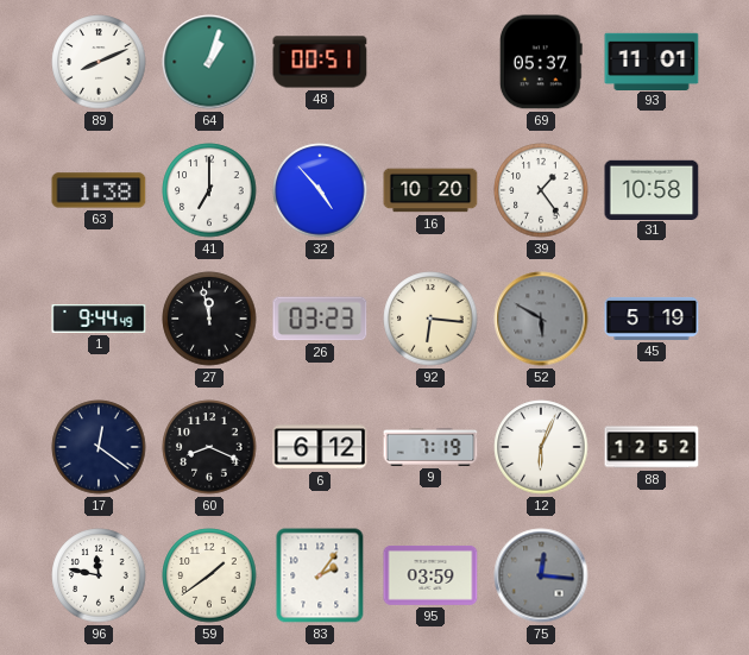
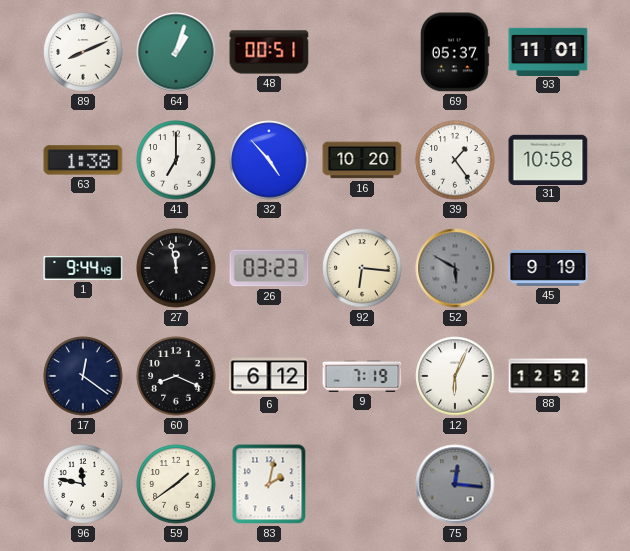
45: 5:19 -> 9:19
83: 2:06 -> 2:02
95: 03:59 -> none
